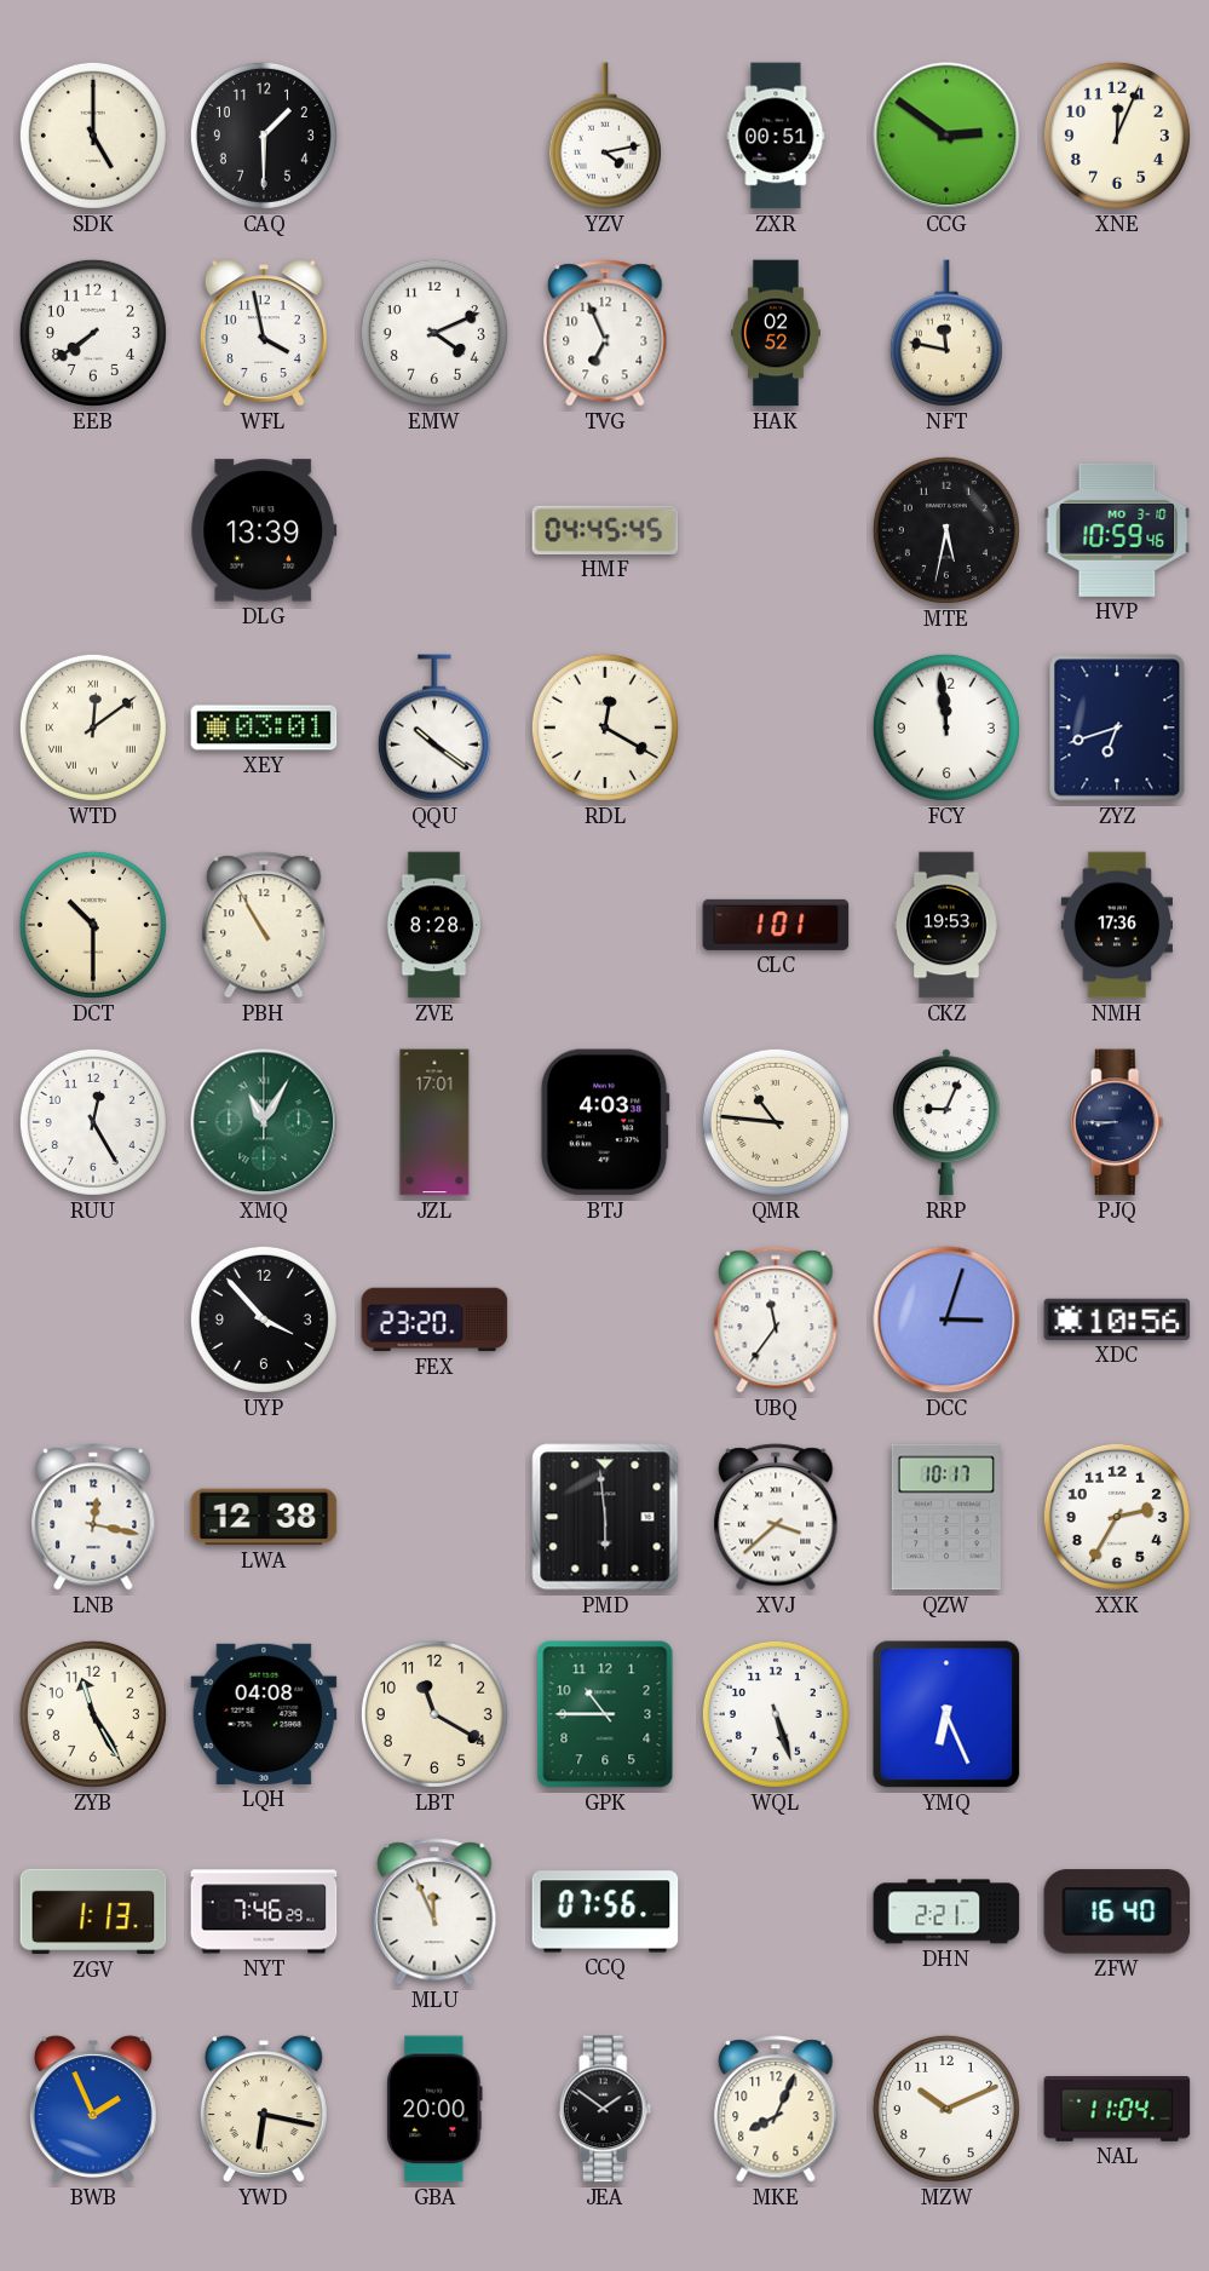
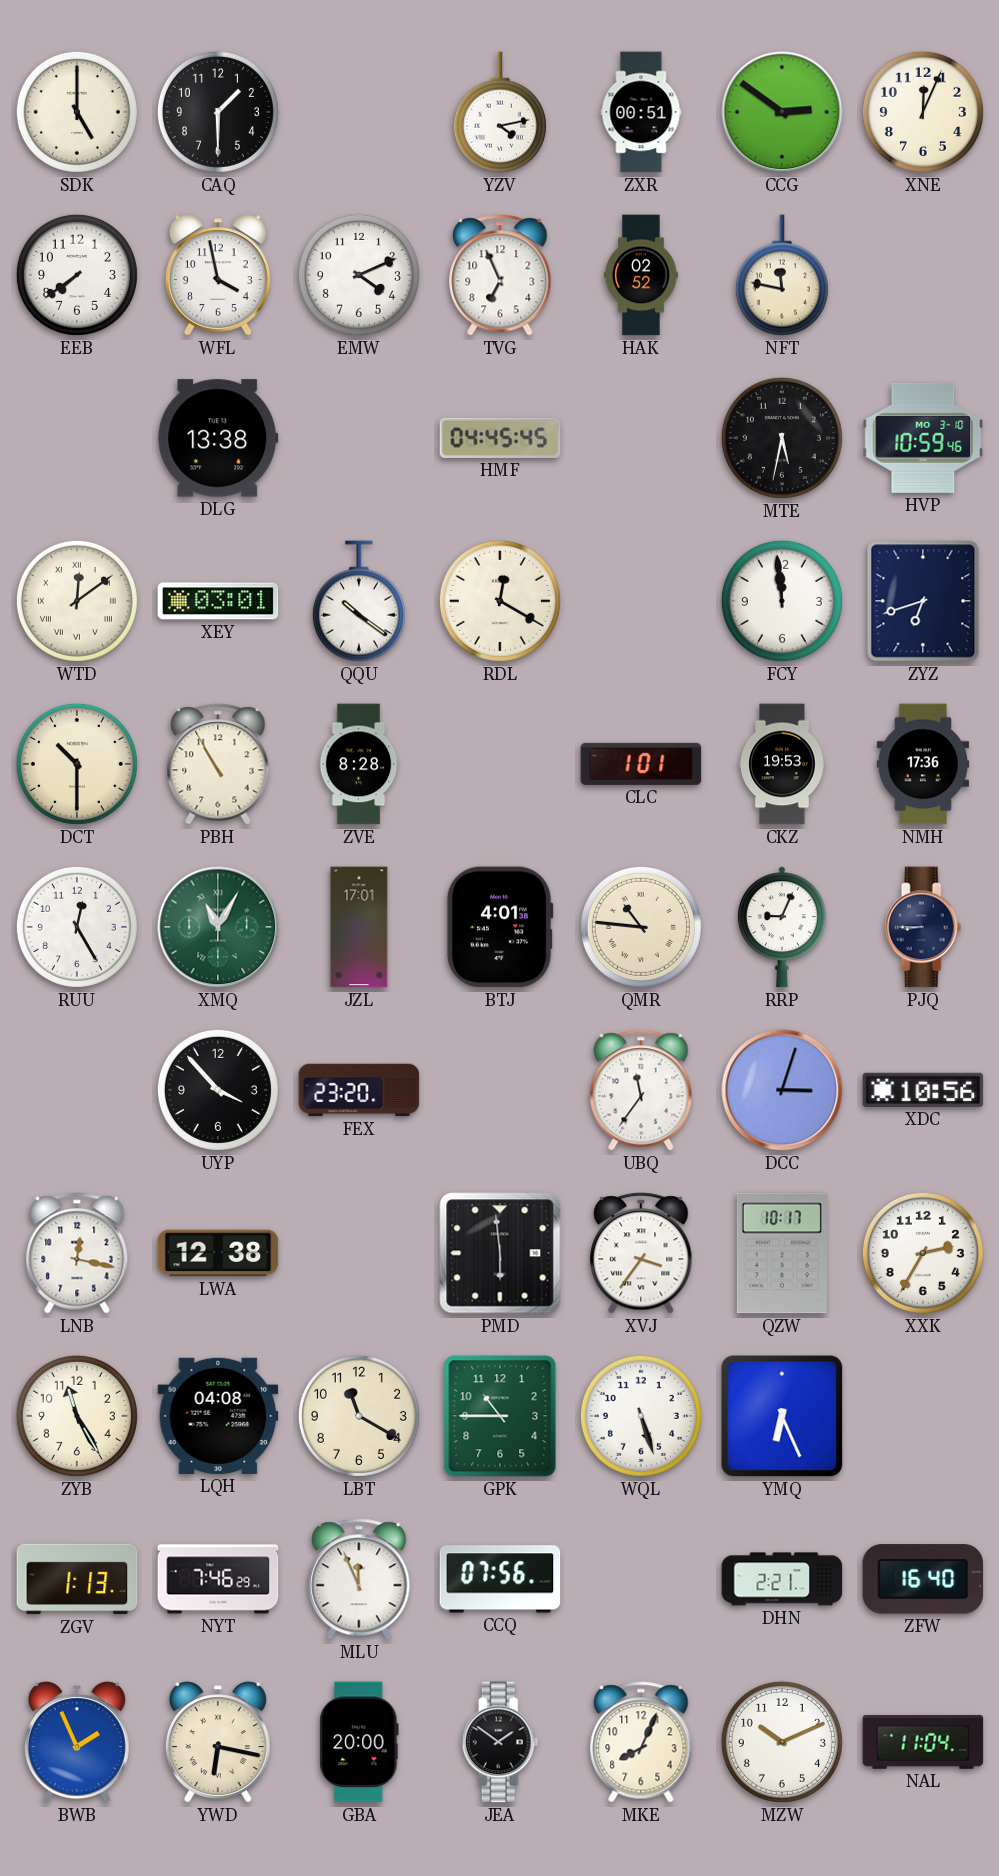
DLG: 13:39 -> 13:38
BTJ: 4:03 -> 4:01
XVJ: 3:38 -> 3:36
